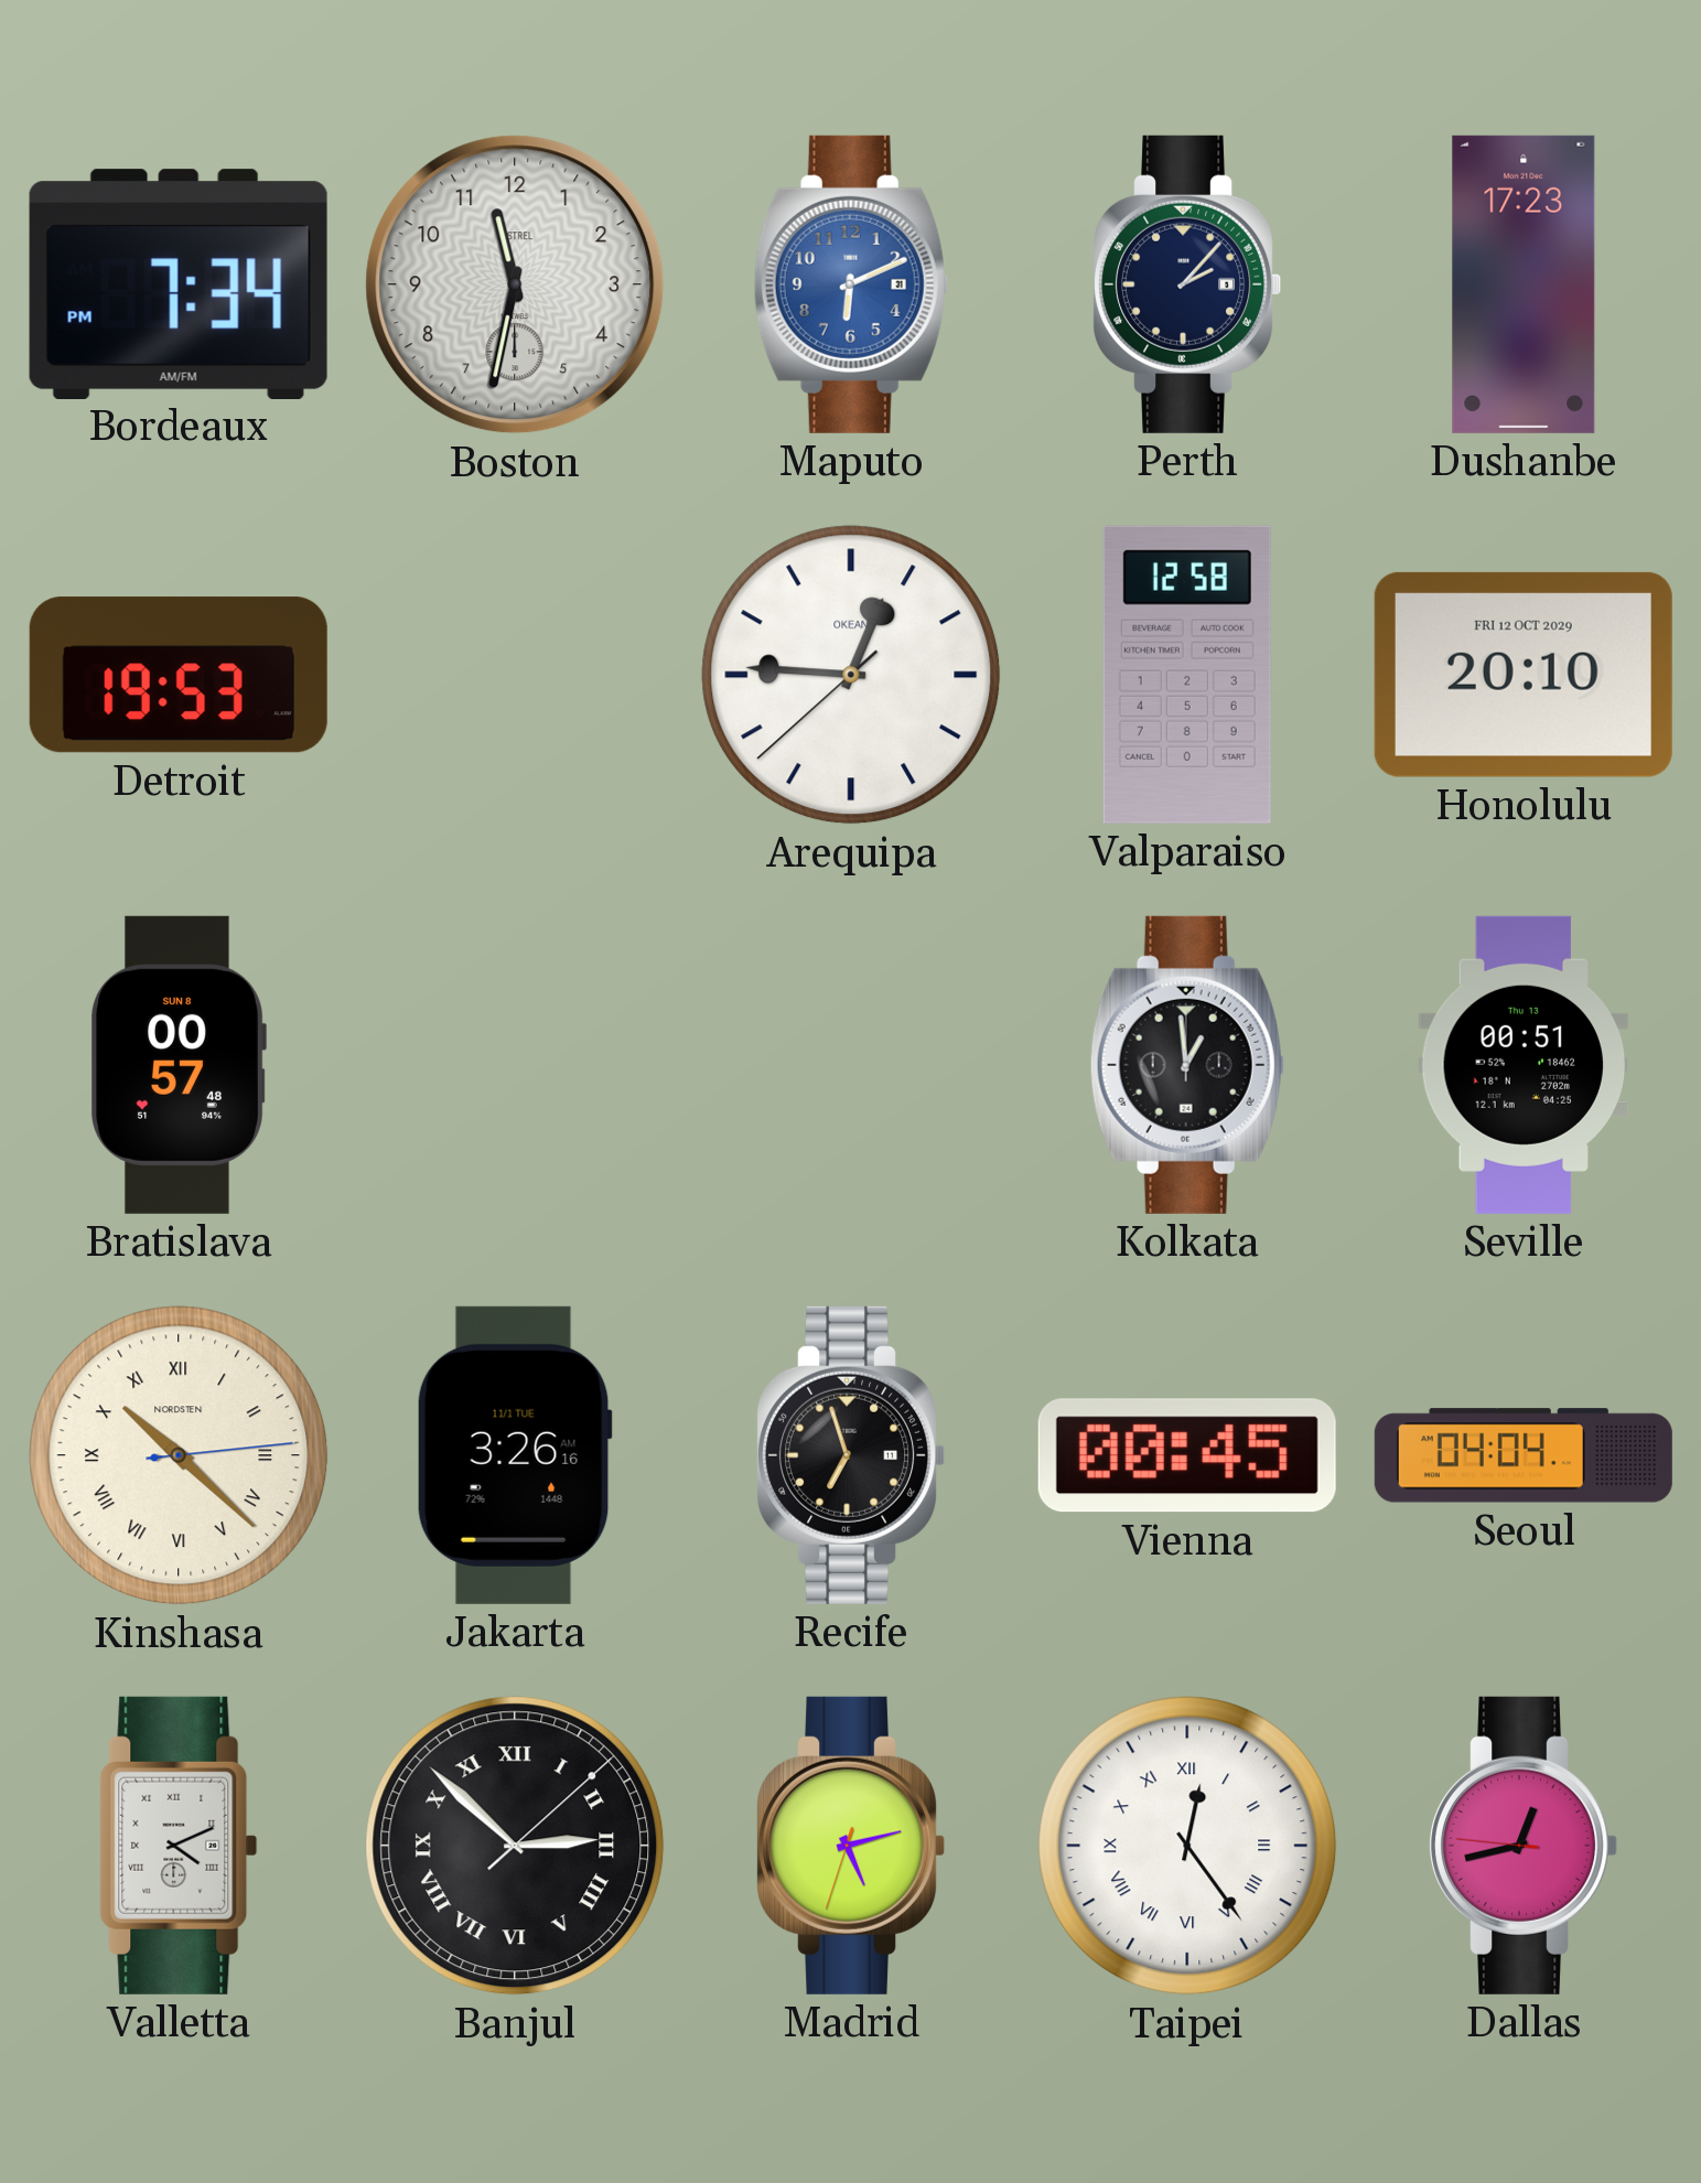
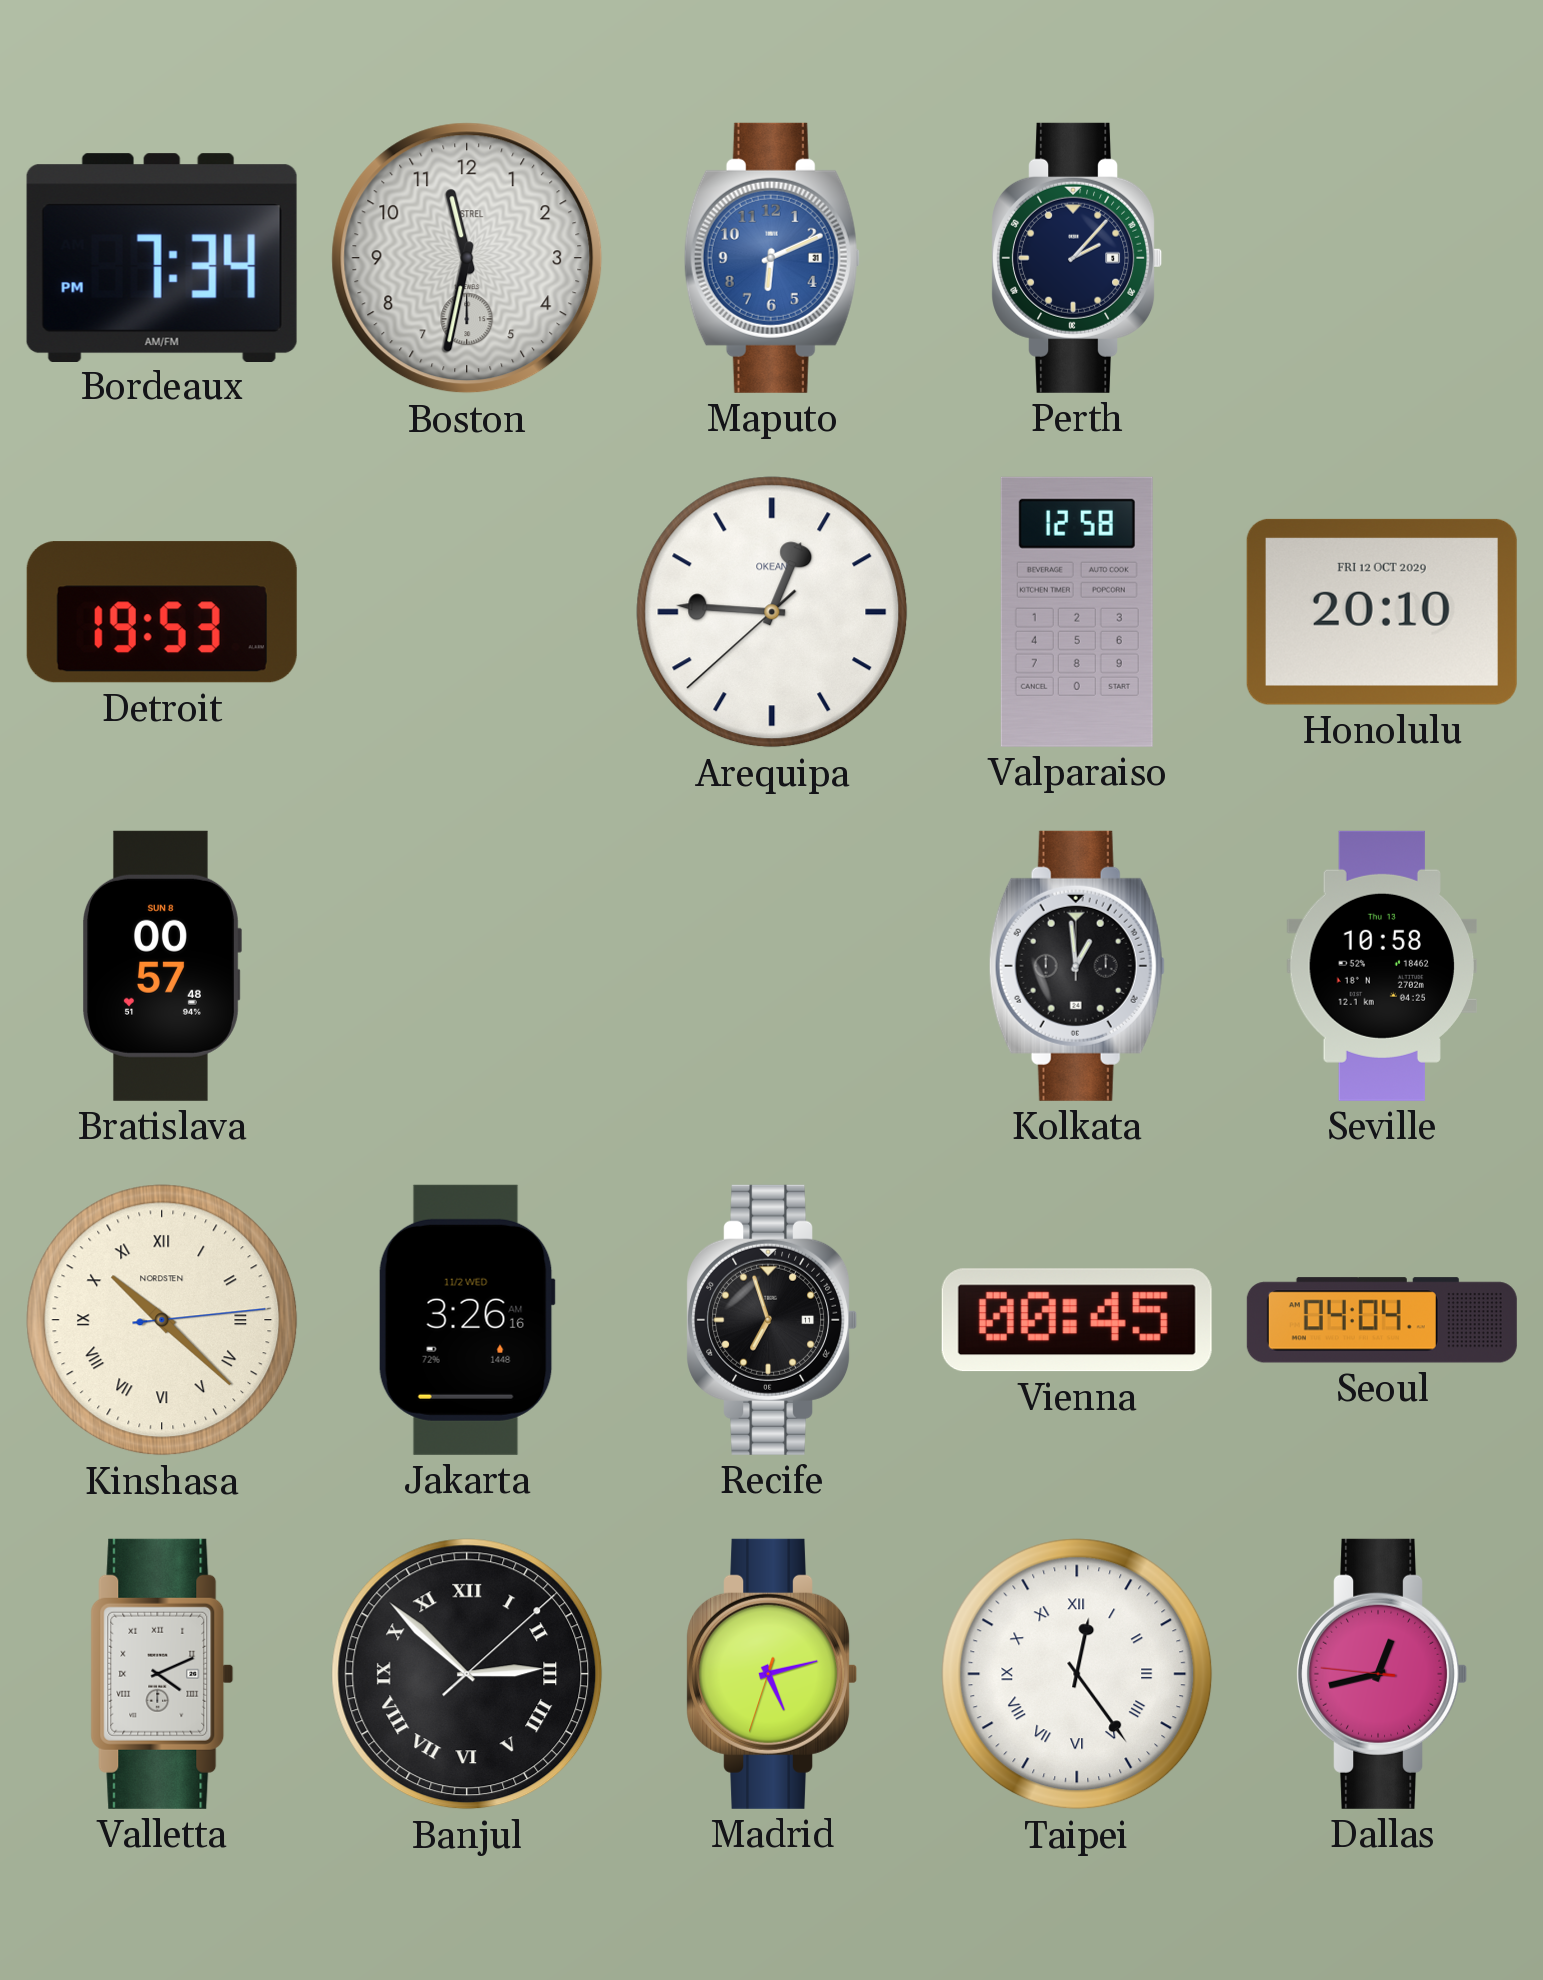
Dushanbe: 17:23 -> none
Seville: 00:51 -> 10:58
Jakarta date: 11/1 TUE -> 11/2 WED
